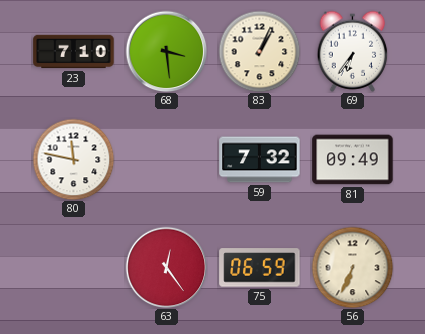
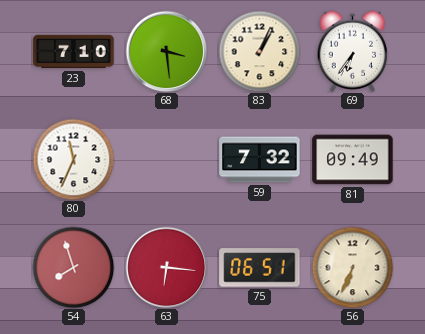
80: 11:47 -> 11:34
54: none -> 7:57
63: 12:24 -> 6:16
75: 06:59 -> 06:51
